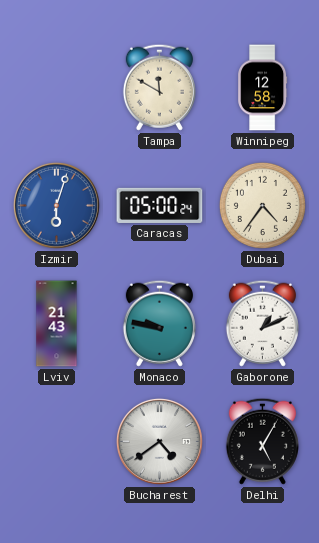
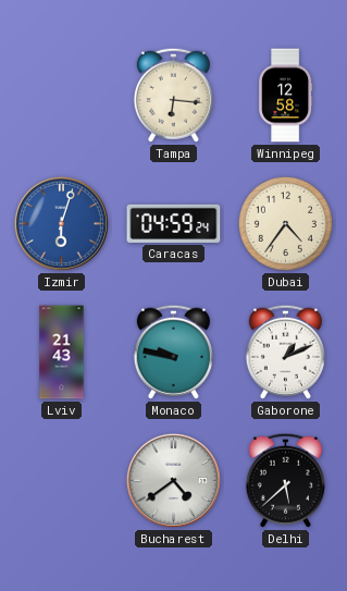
Tampa: 11:50 -> 6:16
Caracas: 05:00 -> 04:59
Delhi: 5:05 -> 5:38
